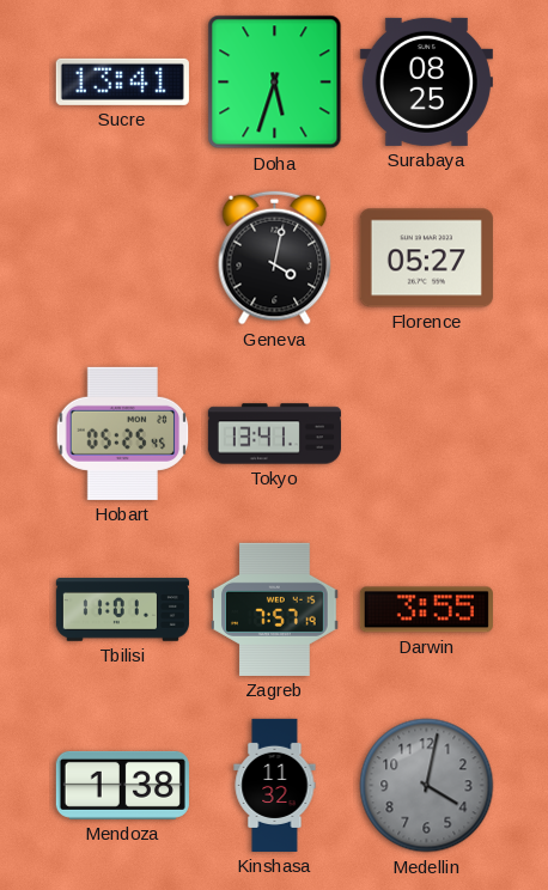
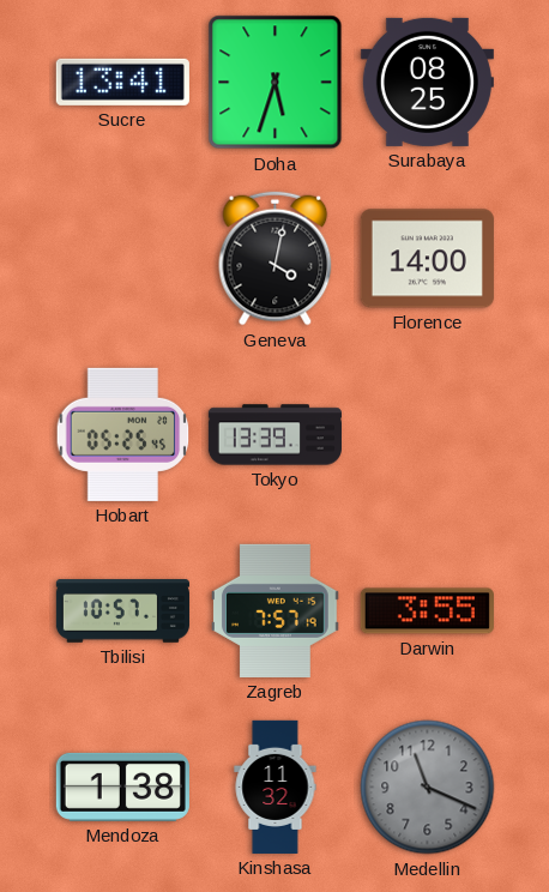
Florence: 05:27 -> 14:00
Tokyo: 13:41 -> 13:39
Tbilisi: 11:01 -> 10:57
Medellin: 4:02 -> 11:19
